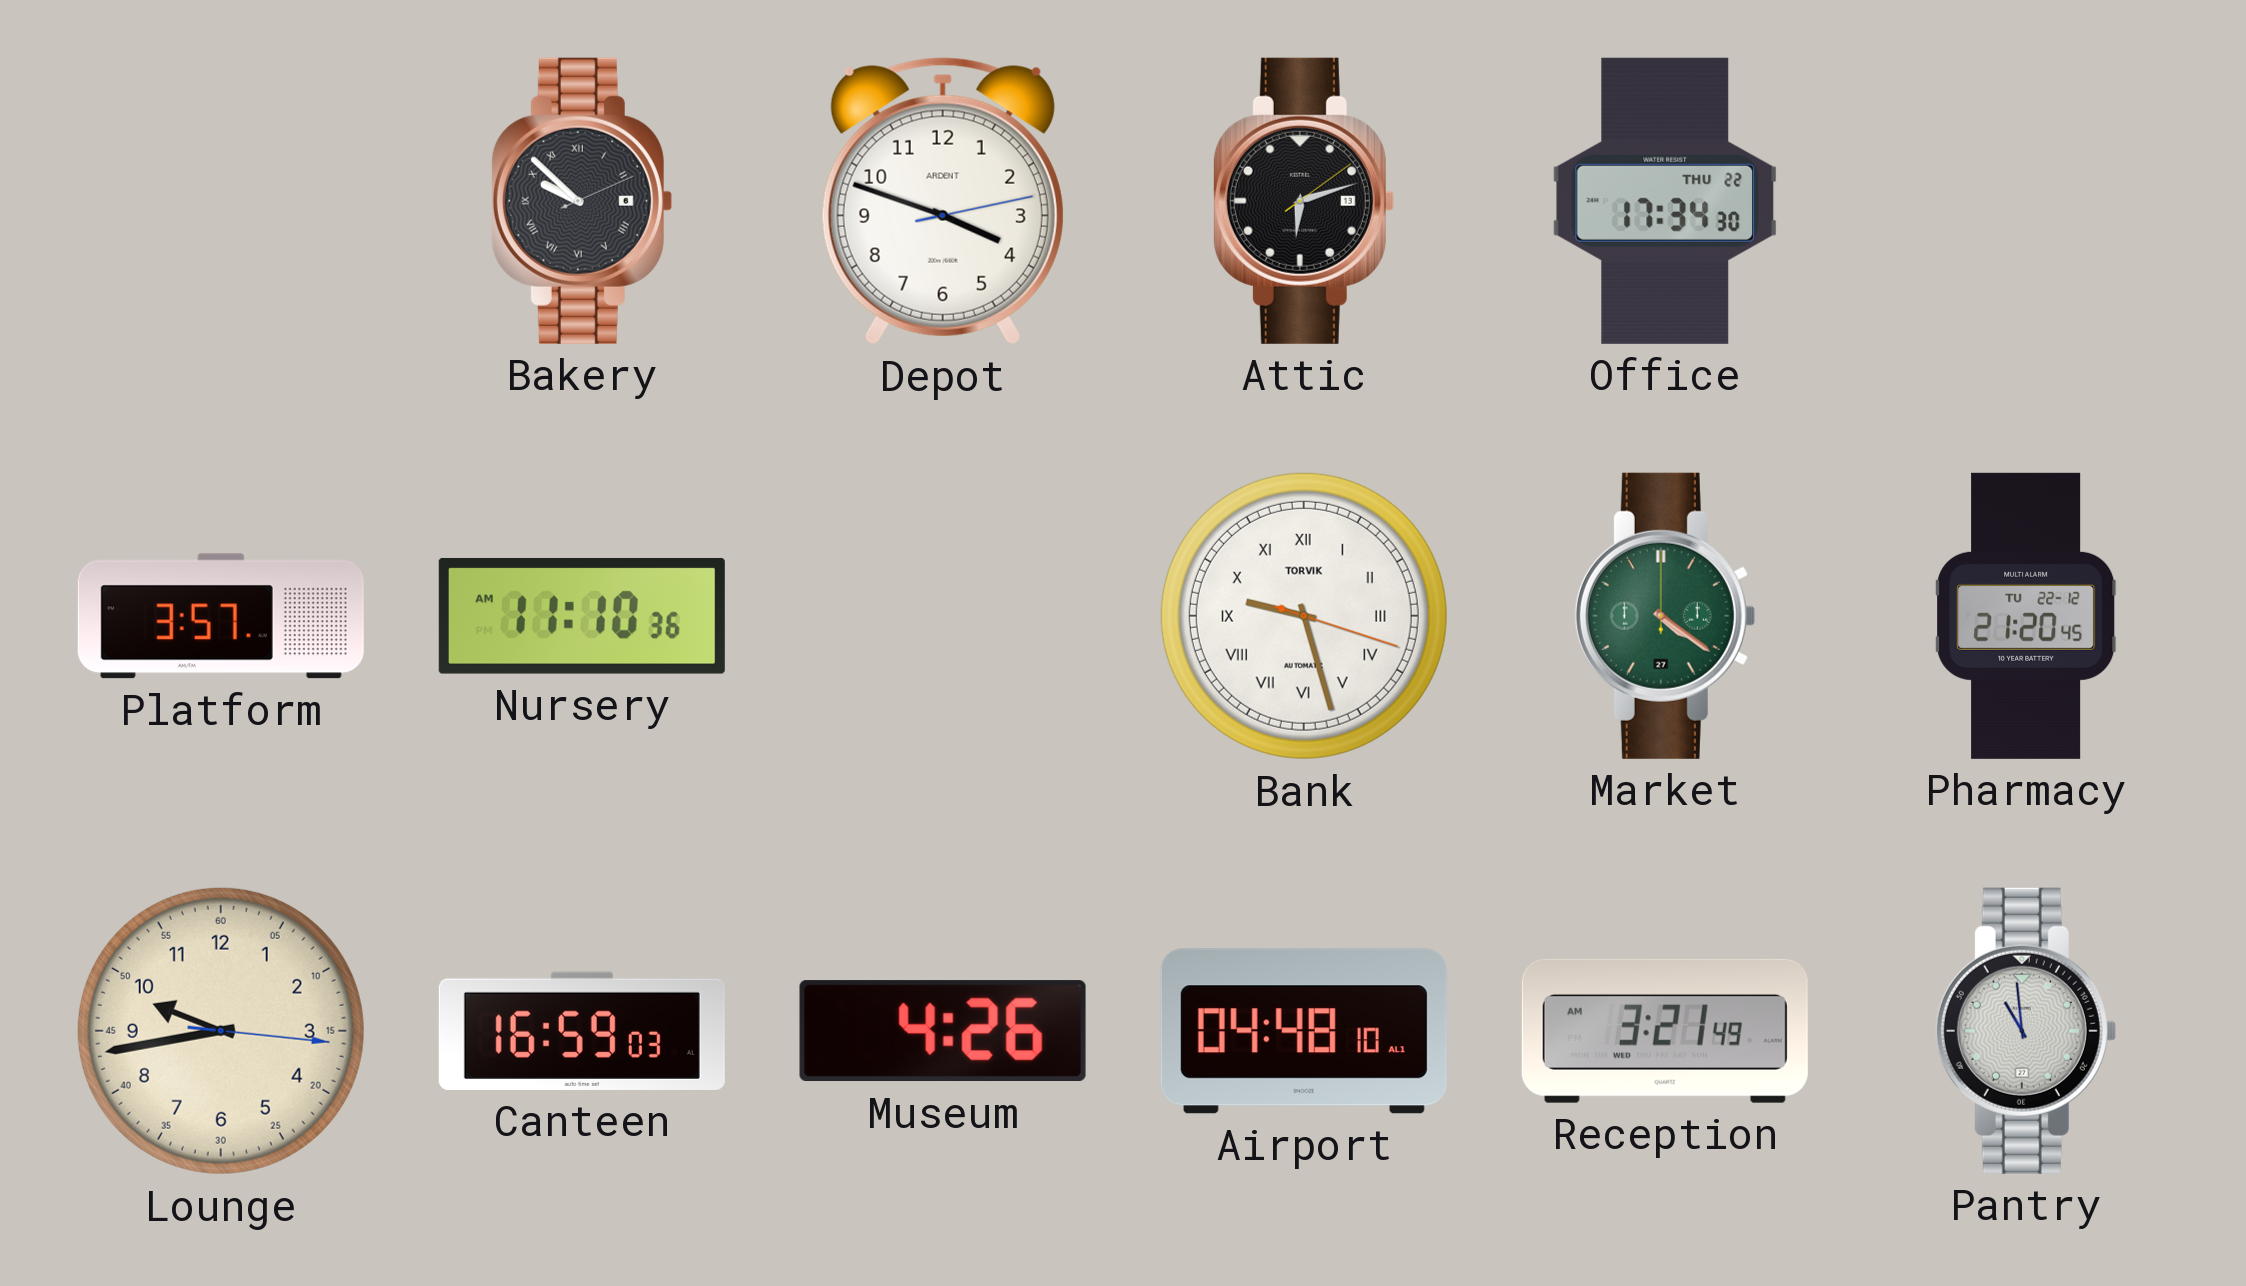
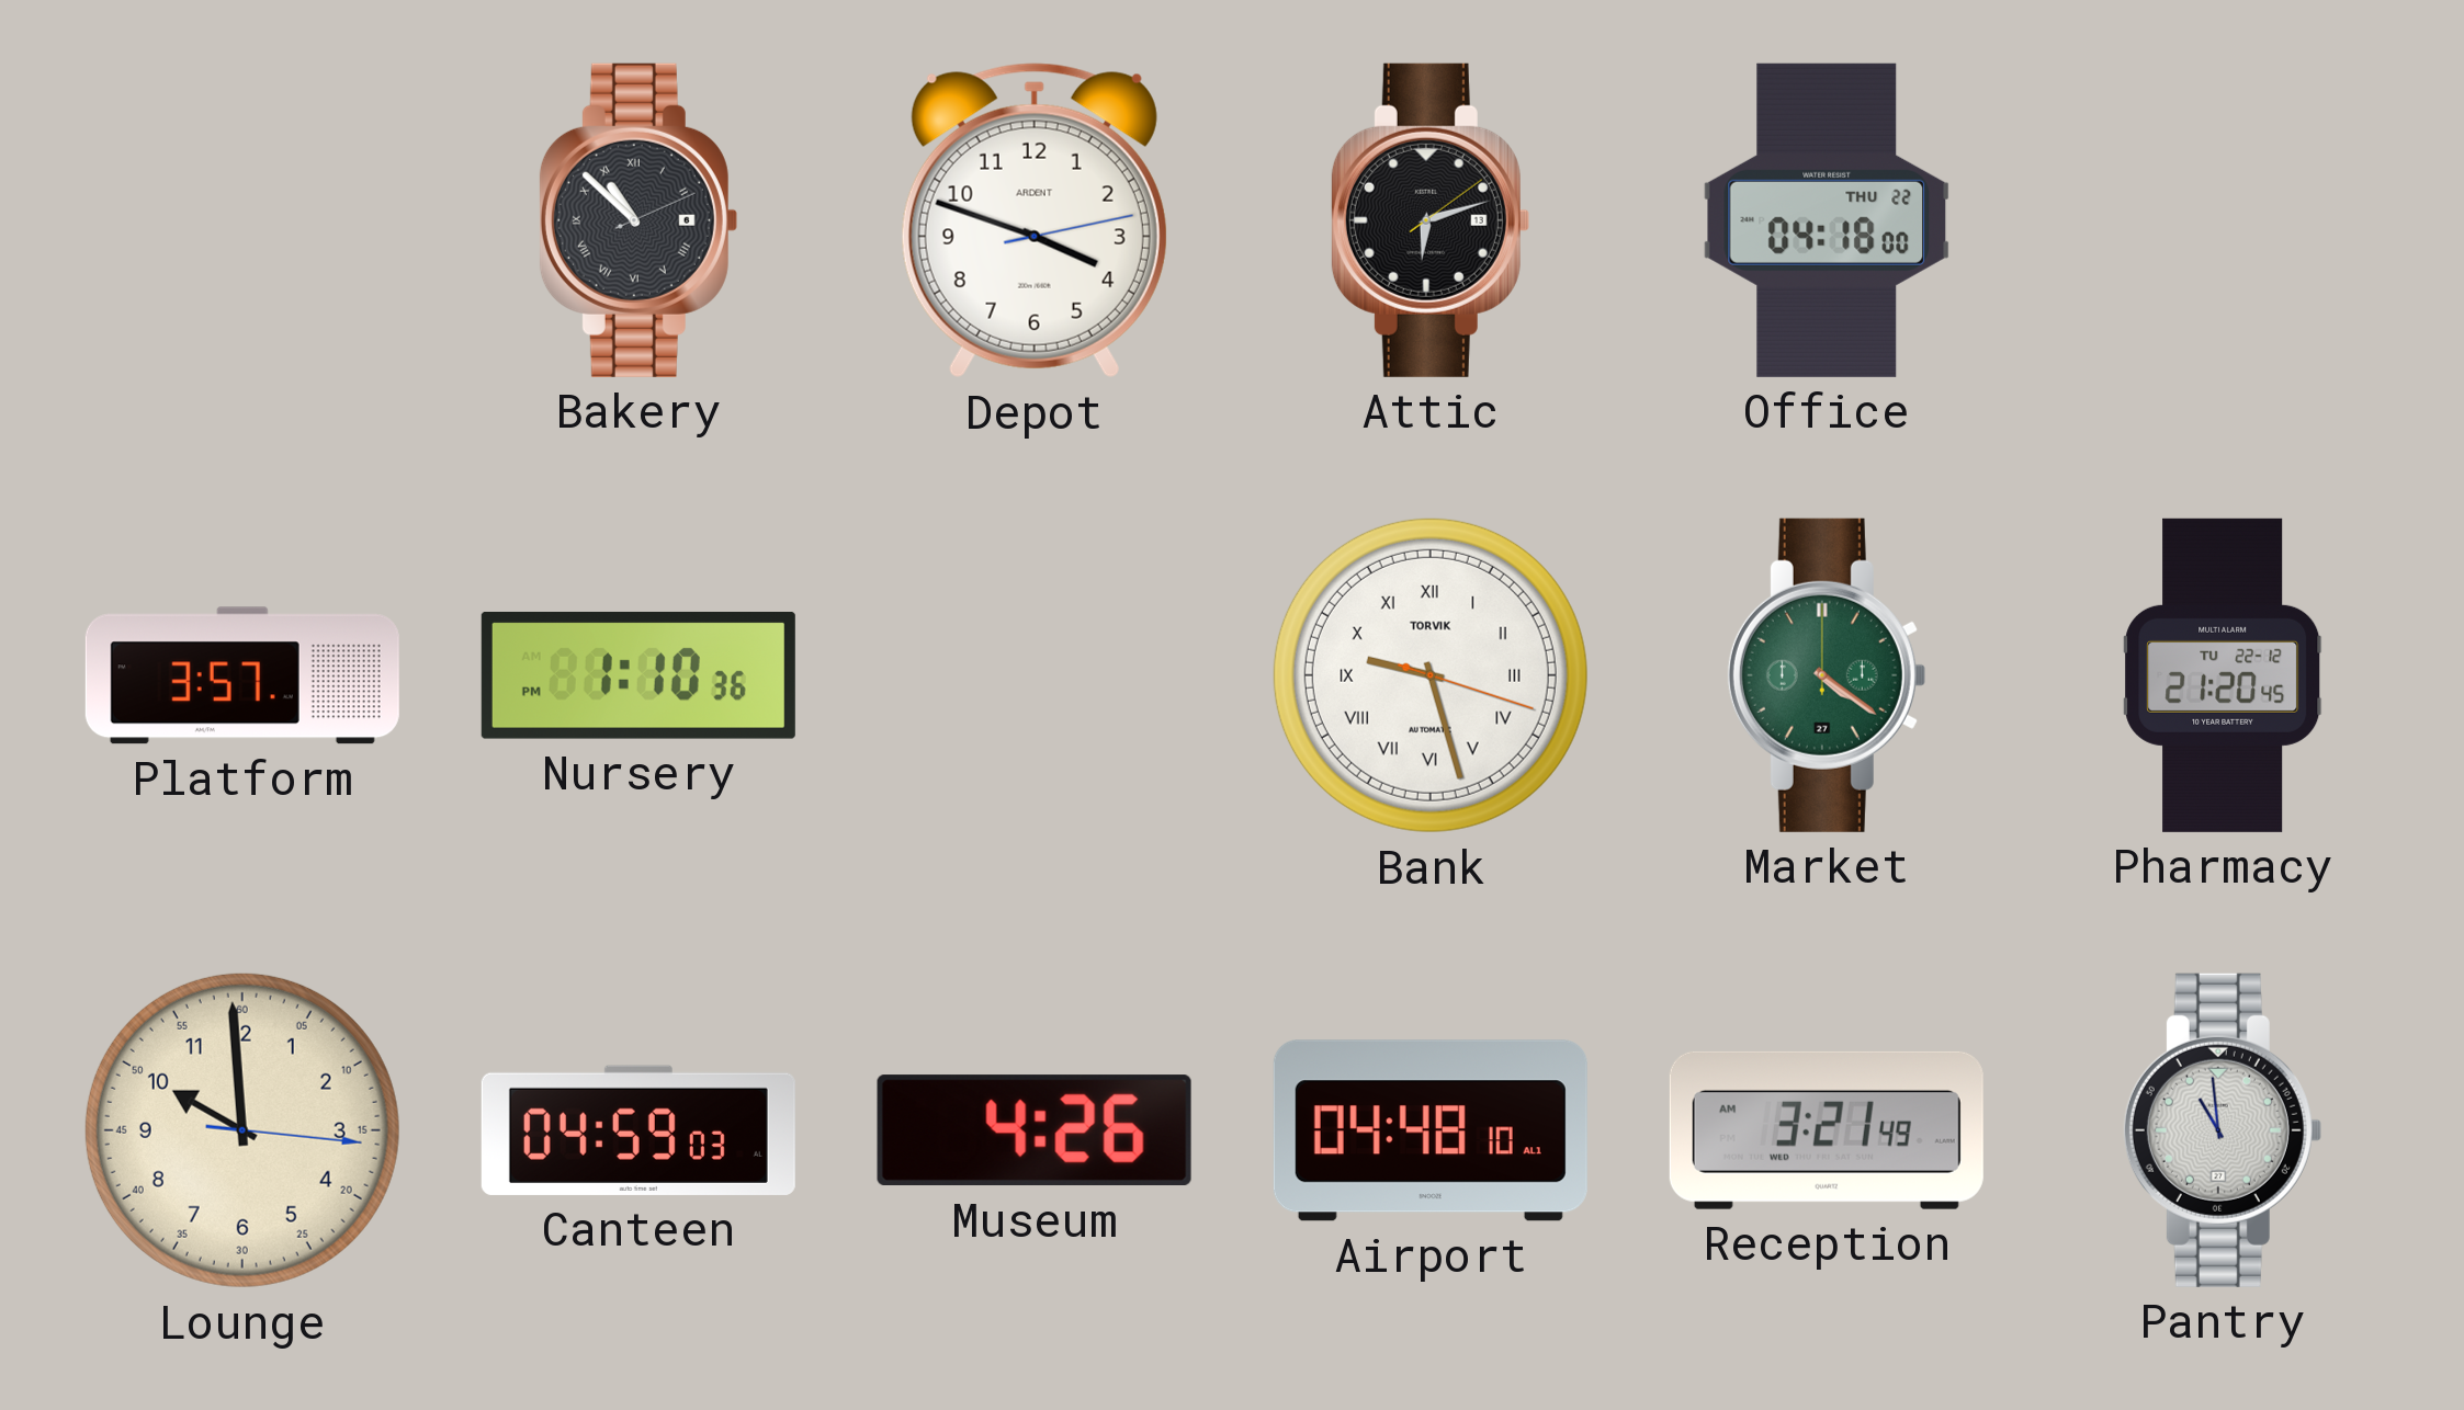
Bakery: 9:52 -> 10:52
Office: 17:34 -> 04:18
Nursery: 11:10 -> 1:10
Lounge: 9:43 -> 9:59
Canteen: 16:59 -> 04:59
